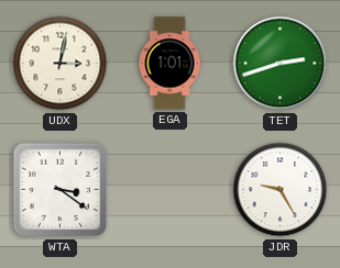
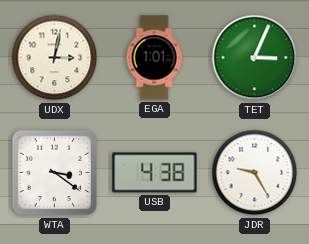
TET: 2:42 -> 3:04
USB: none -> 4:38
